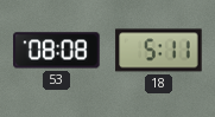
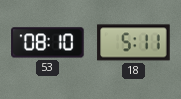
53: 08:08 -> 08:10
